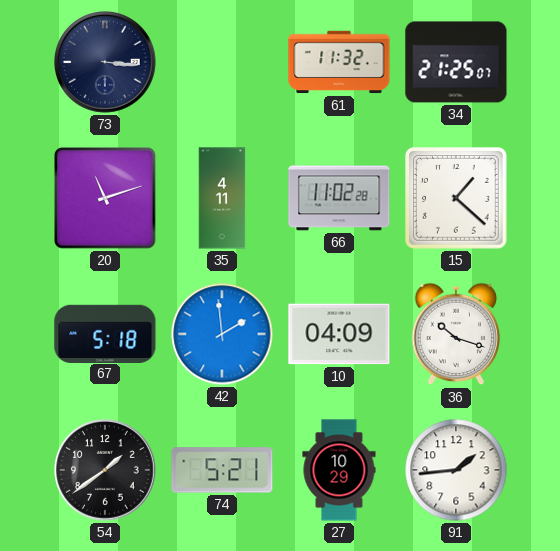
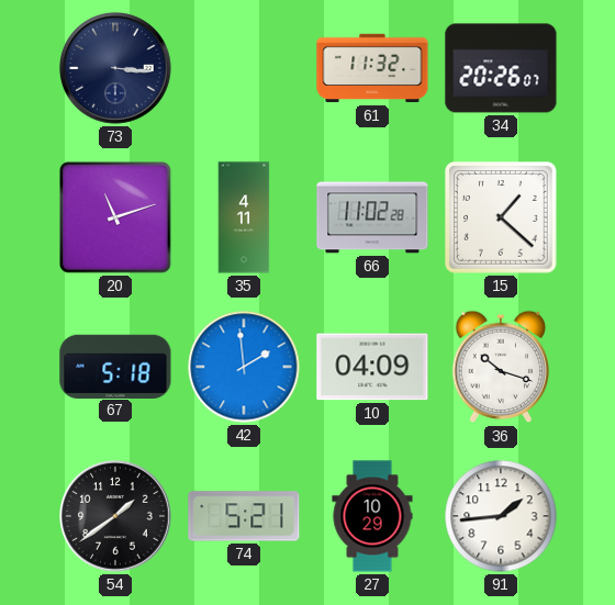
34: 21:25 -> 20:26
